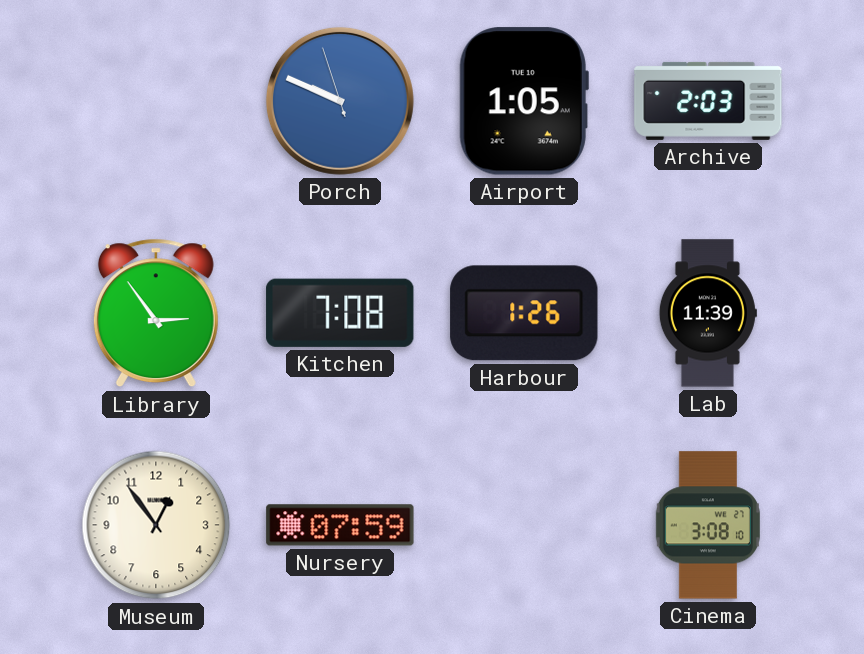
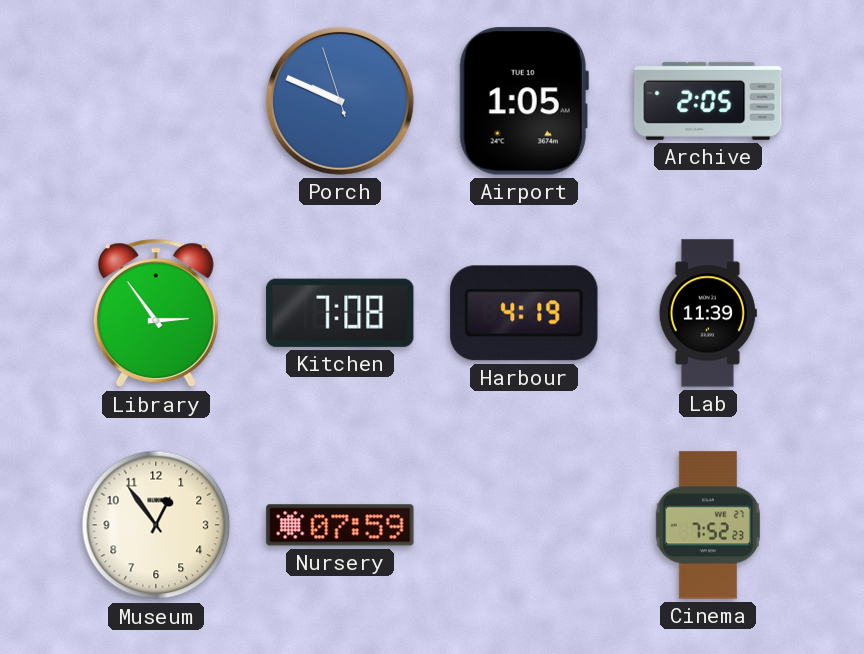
Archive: 2:03 -> 2:05
Harbour: 1:26 -> 4:19
Cinema: 3:08 -> 7:52
